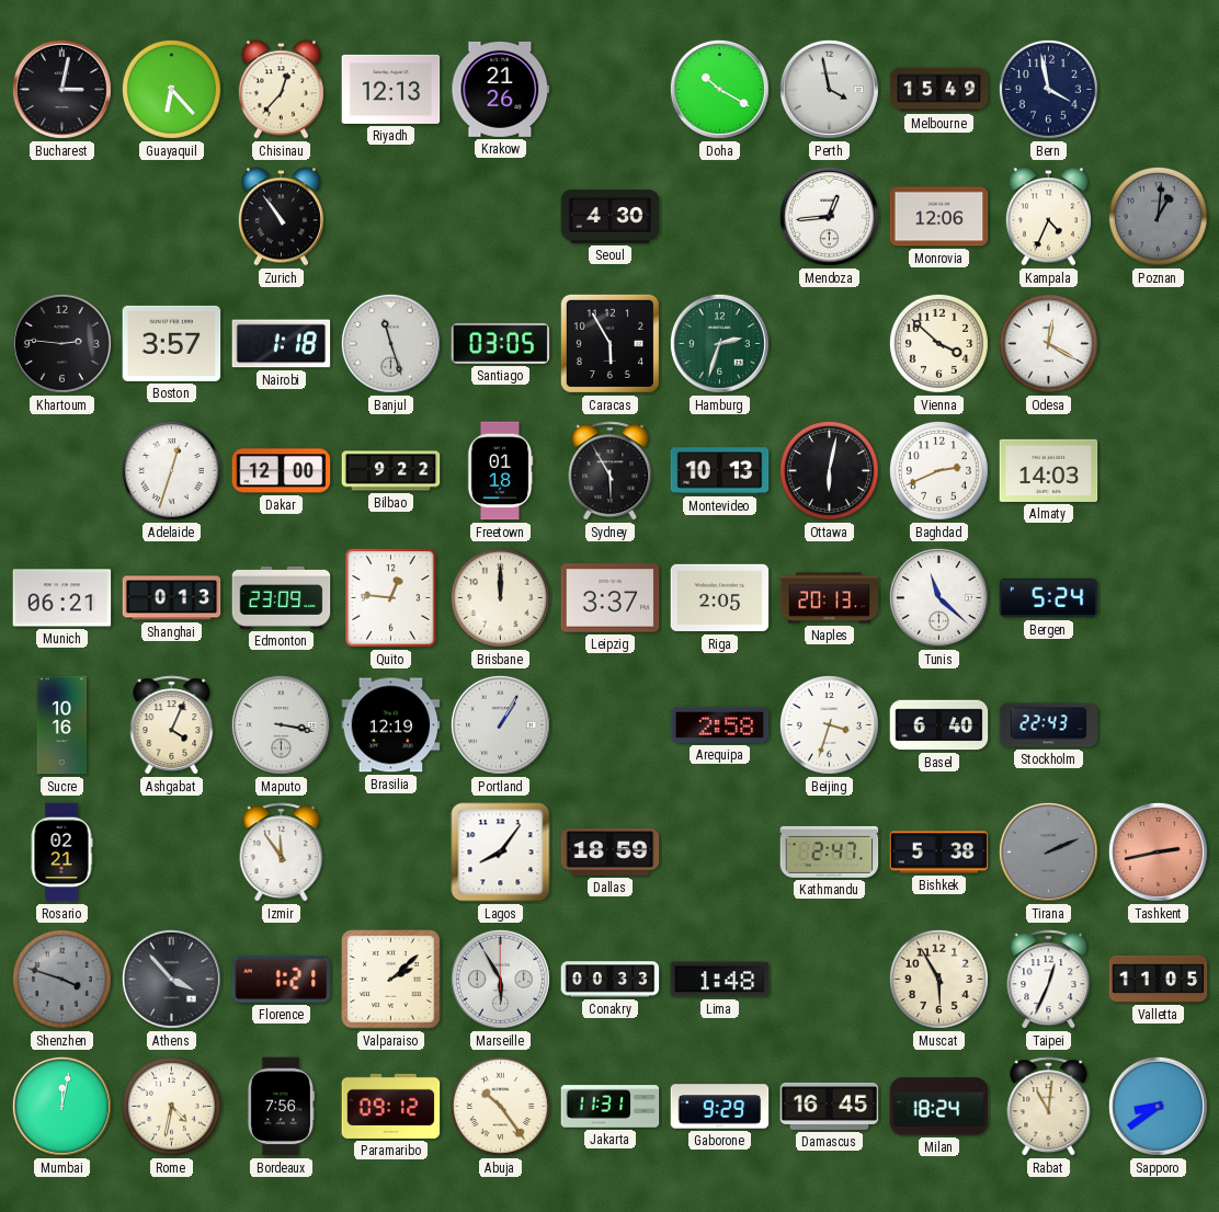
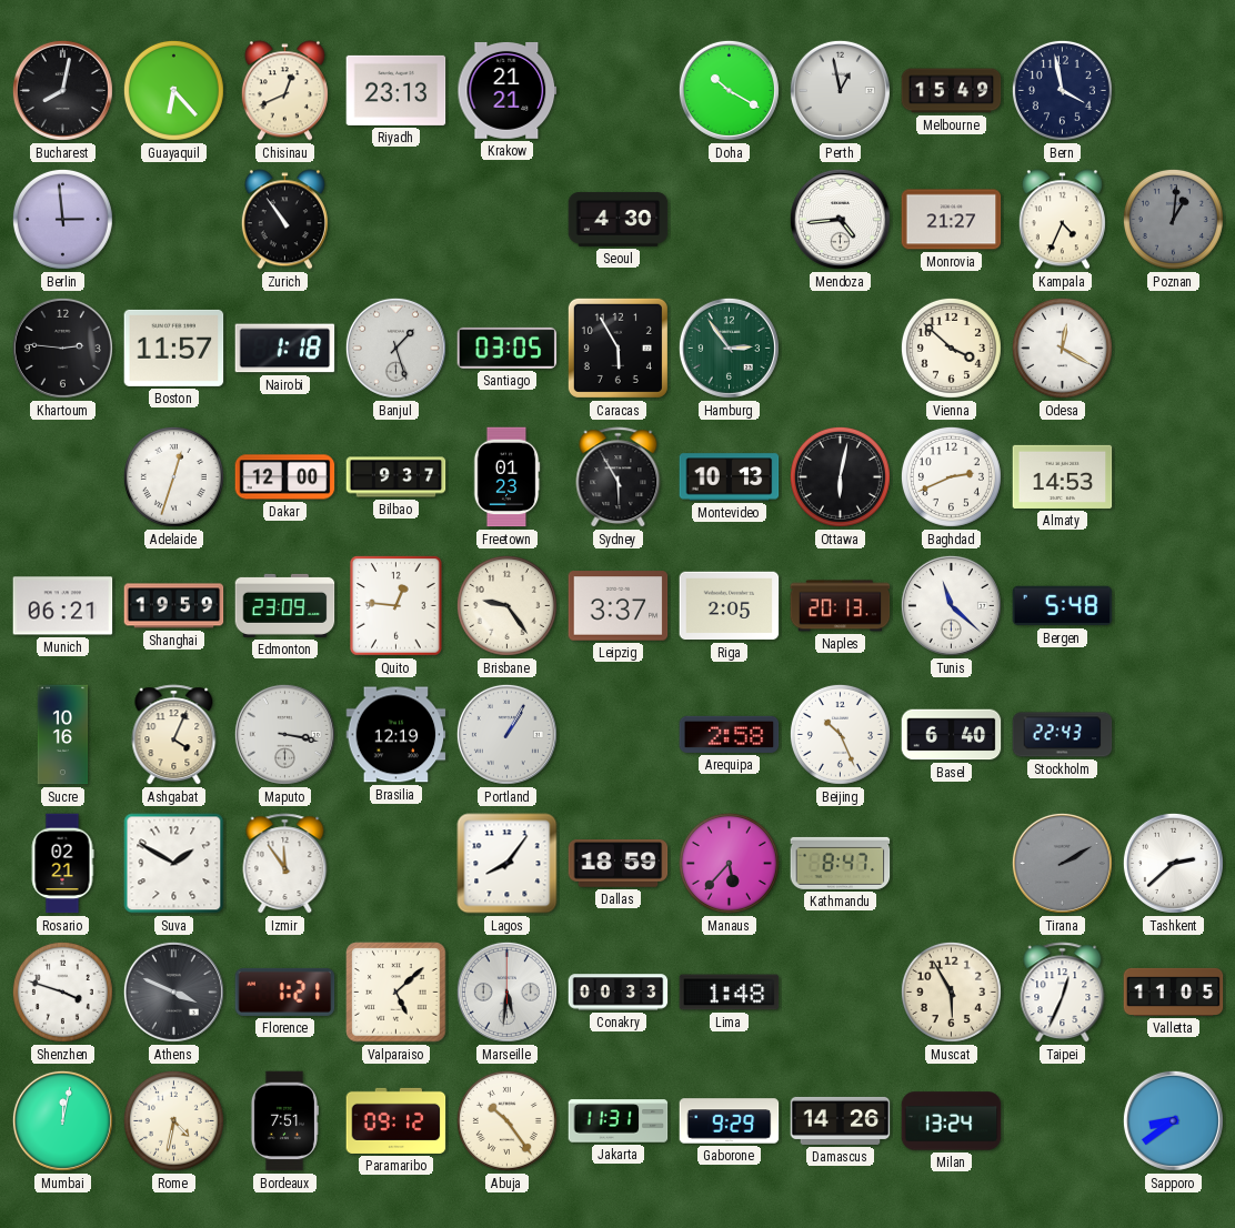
Bucharest: 3:02 -> 8:02
Chisinau: 12:37 -> 12:41
Riyadh: 12:13 -> 23:13
Krakow: 21:26 -> 21:21
Perth: 3:58 -> 12:58
Berlin: none -> 2:59
Mendoza: 12:44 -> 4:44
Monrovia: 12:06 -> 21:27
Boston: 3:57 -> 11:57
Banjul: 11:27 -> 1:27
Hamburg: 2:33 -> 2:54
Bilbao: 9:22 -> 9:37
Freetown: 01:18 -> 01:23
Almaty: 14:03 -> 14:53
Shanghai: 0:13 -> 19:59
Brisbane: 12:00 -> 9:24
Bergen: 5:24 -> 5:48
Beijing: 3:33 -> 10:26
Suva: none -> 1:50
Manaus: none -> 5:37
Kathmandu: 2:47 -> 8:47
Bishkek: 5:38 -> none
Tirana: 2:11 -> 2:10
Tashkent: 2:43 -> 2:38
Tashkent dial: salmon -> white
Shenzhen dial: grey -> white
Athens: 3:53 -> 3:49
Valparaiso: 2:08 -> 5:08
Marseille: 5:55 -> 5:31
Bordeaux: 7:56 -> 7:51
Damascus: 16:45 -> 14:26
Milan: 18:24 -> 13:24
Rabat: 11:01 -> none
